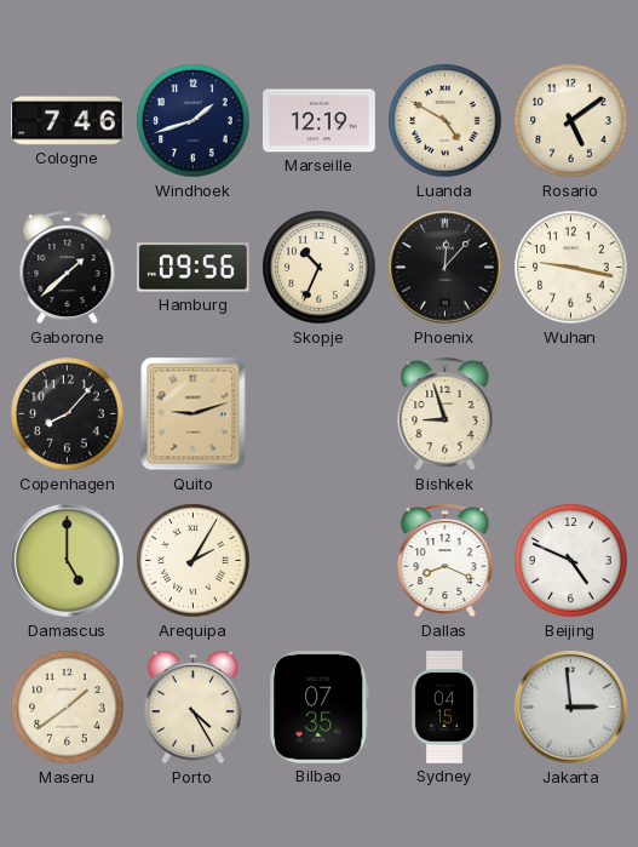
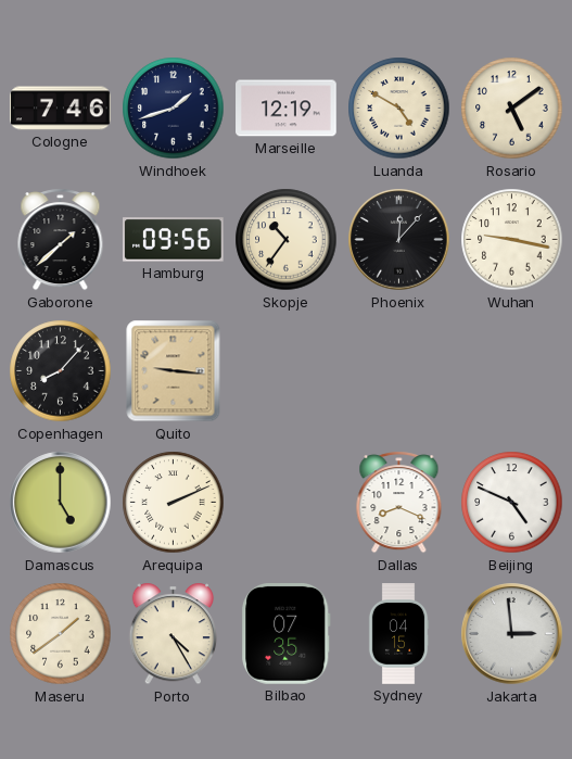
Skopje: 10:34 -> 10:36
Quito: 9:12 -> 9:16
Bishkek: 8:57 -> none
Arequipa: 2:05 -> 2:11
